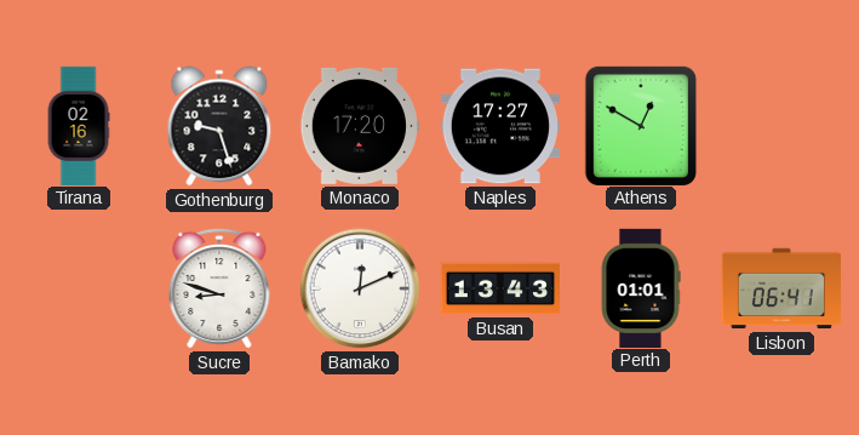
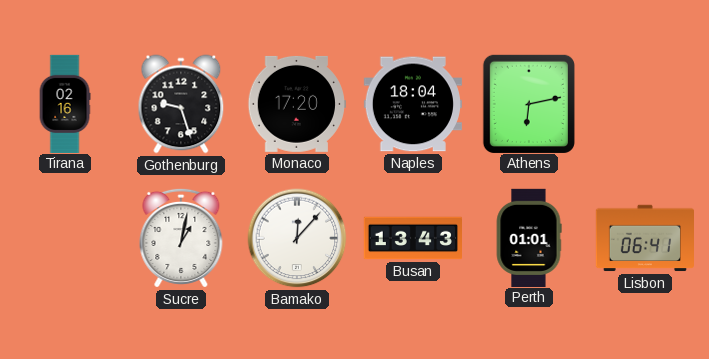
Naples: 17:27 -> 18:04
Athens: 12:50 -> 6:13
Sucre: 8:48 -> 1:02
Bamako: 12:11 -> 12:07
